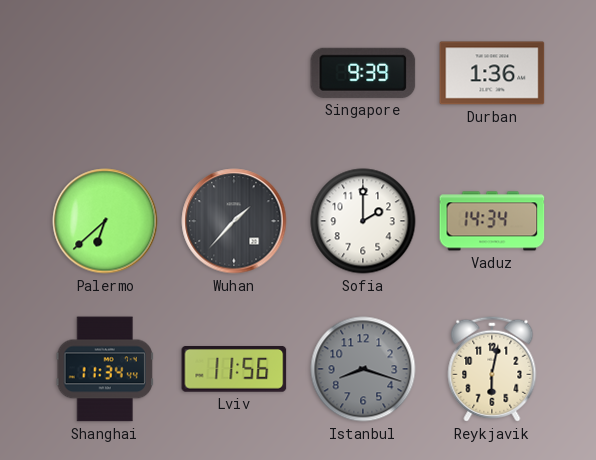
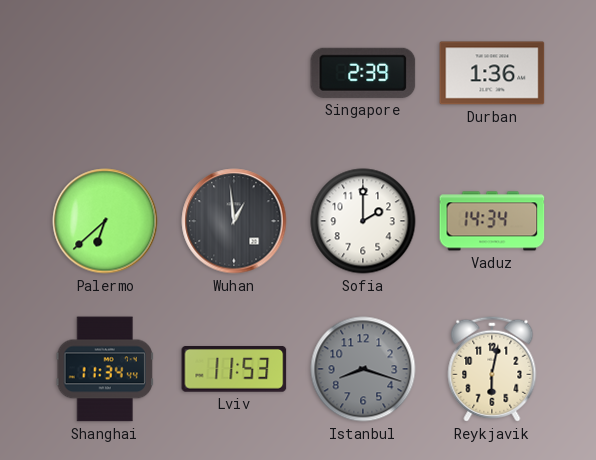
Singapore: 9:39 -> 2:39
Wuhan: 1:37 -> 12:59
Lviv: 11:56 -> 11:53
